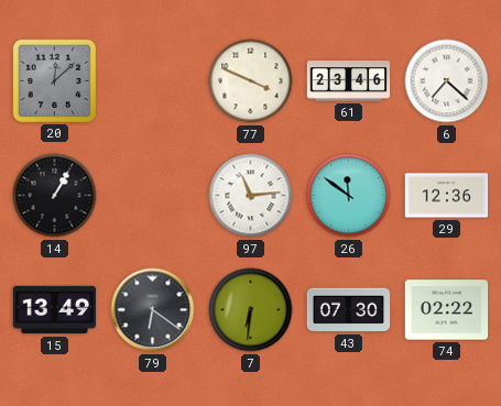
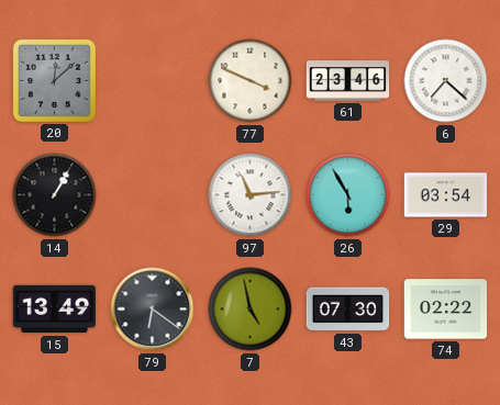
26: 11:51 -> 5:55
29: 12:36 -> 03:54
7: 6:31 -> 4:58
